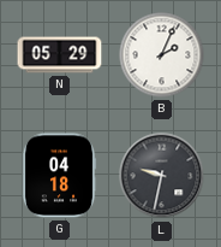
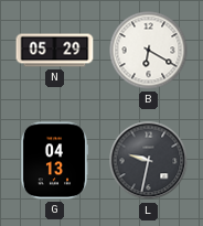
B: 2:04 -> 6:20
G: 04:18 -> 04:13
